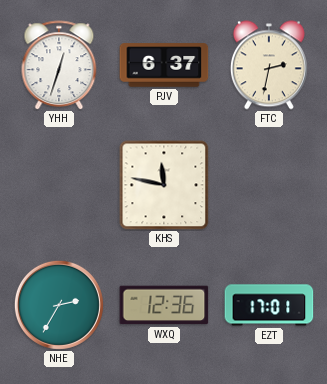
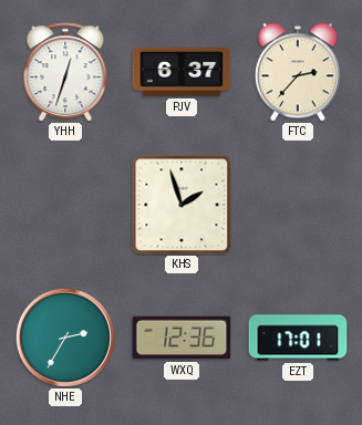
FTC: 2:32 -> 2:37
KHS: 11:47 -> 1:57
